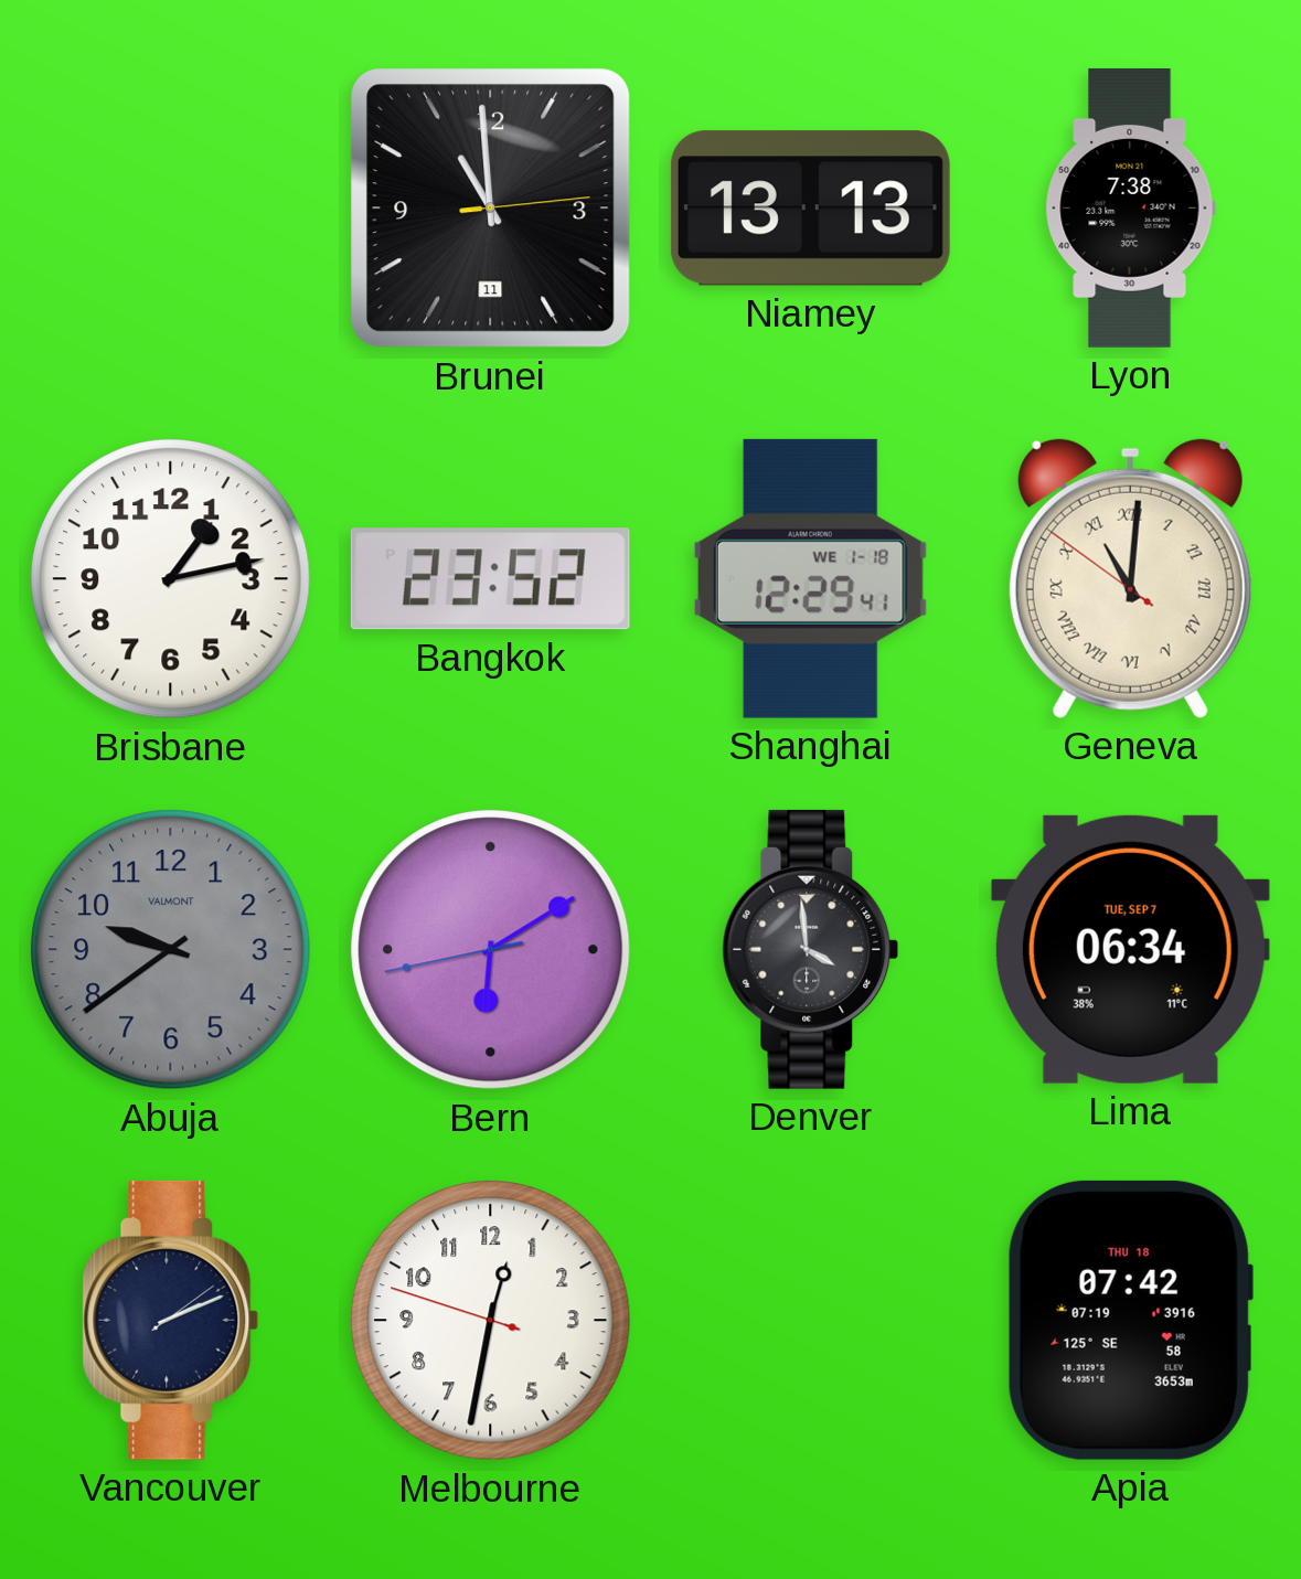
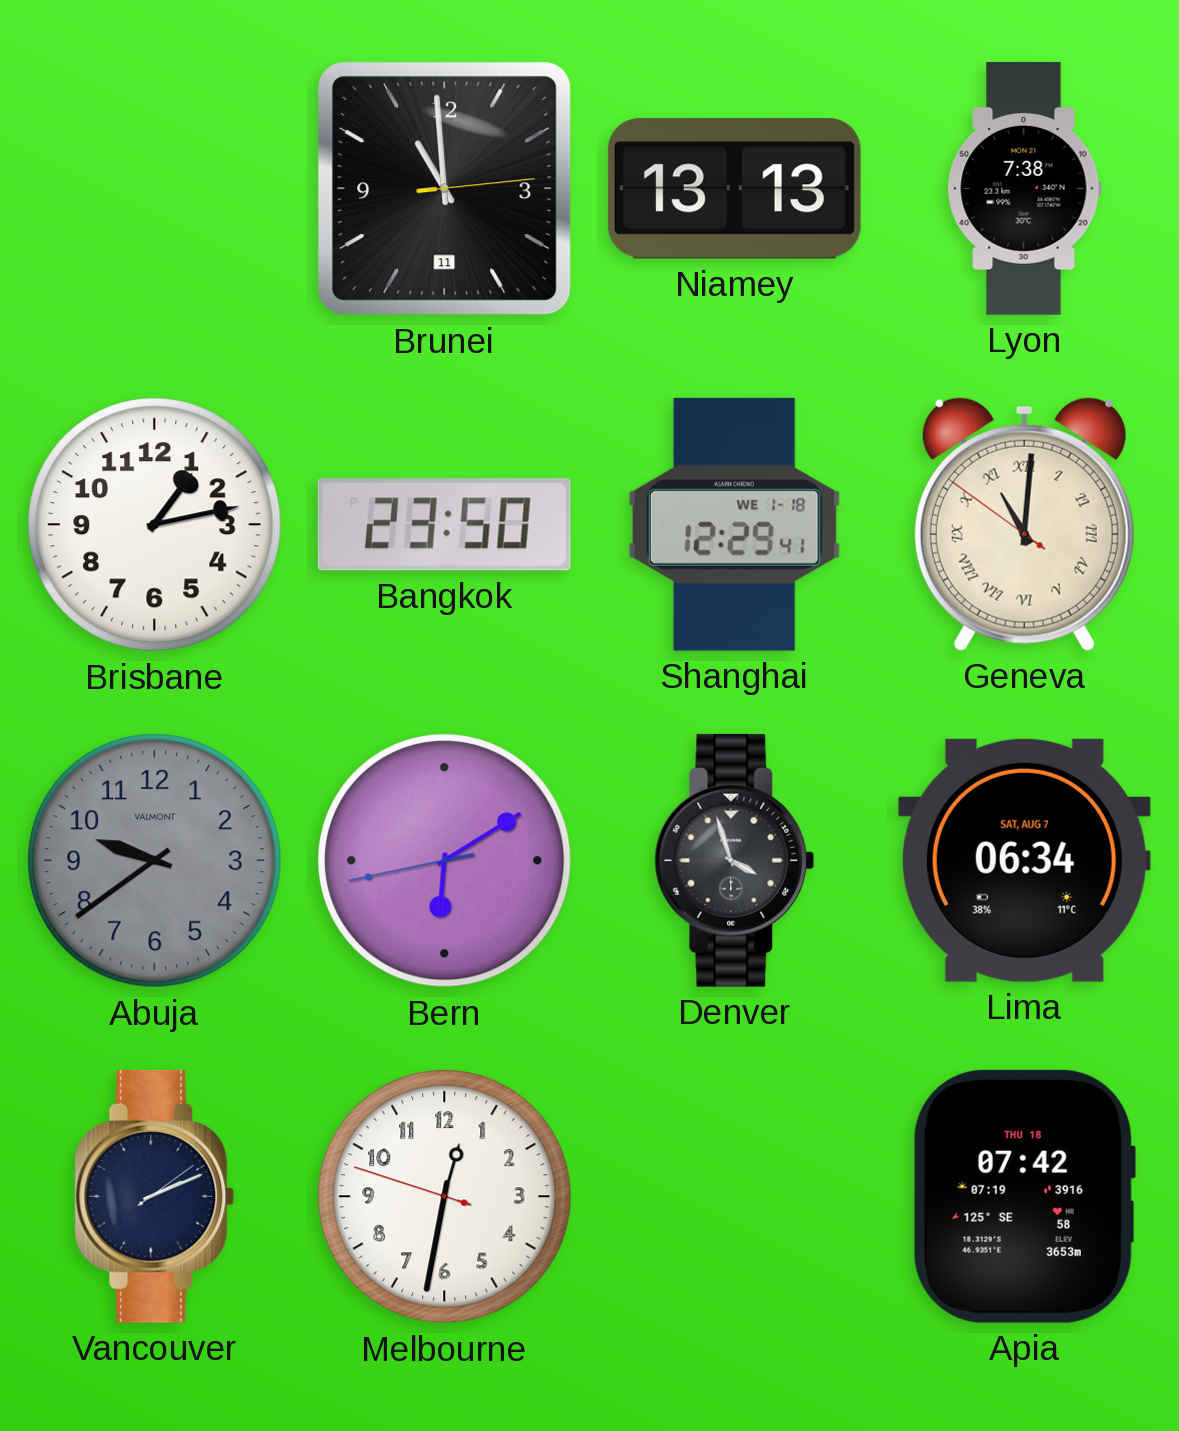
Bangkok: 23:52 -> 23:50
Denver: 3:59 -> 3:57
Lima date: TUE, SEP 7 -> SAT, AUG 7
